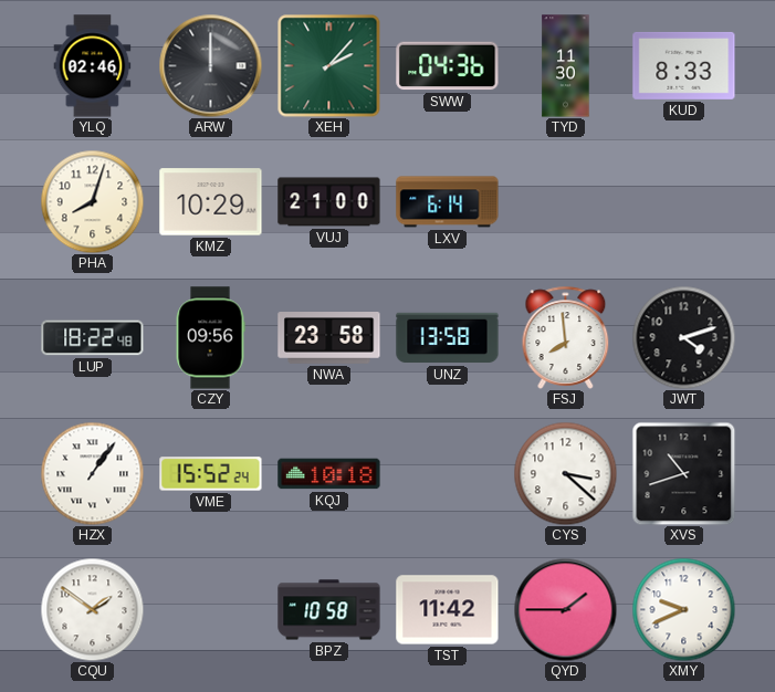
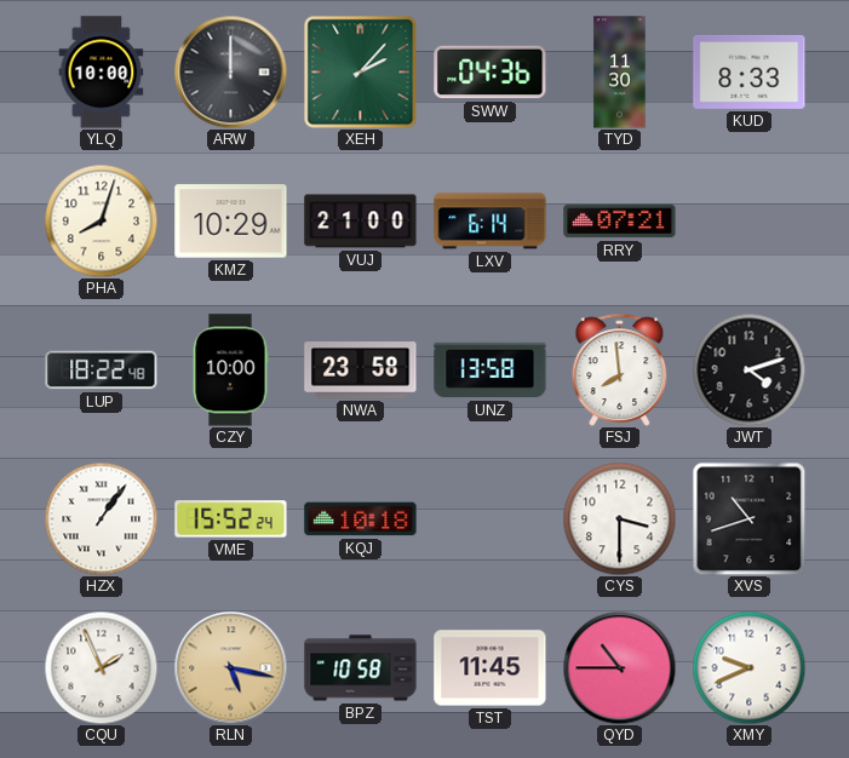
YLQ: 02:46 -> 10:00
RRY: none -> 07:21
CZY: 09:56 -> 10:00
CYS: 3:22 -> 3:30
CQU: 1:51 -> 1:56
RLN: none -> 5:17
TST: 11:42 -> 11:45
QYD: 1:45 -> 10:45
